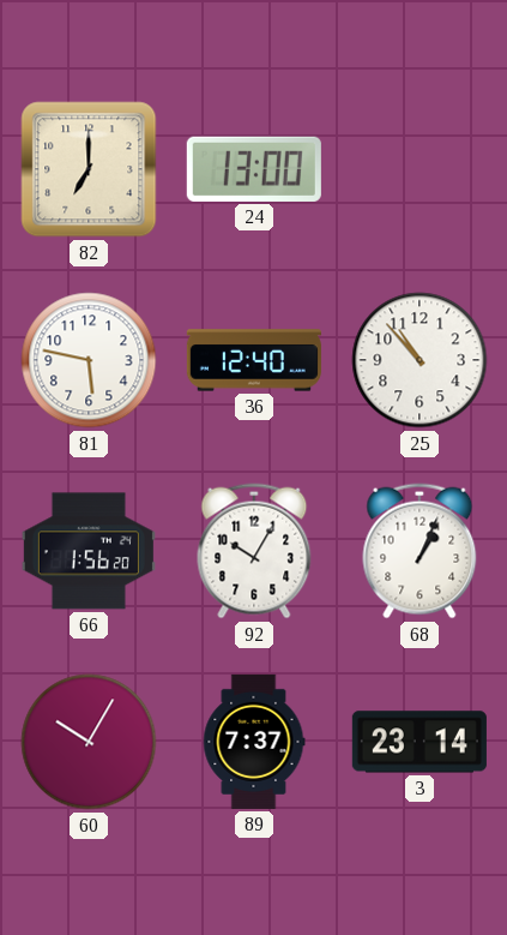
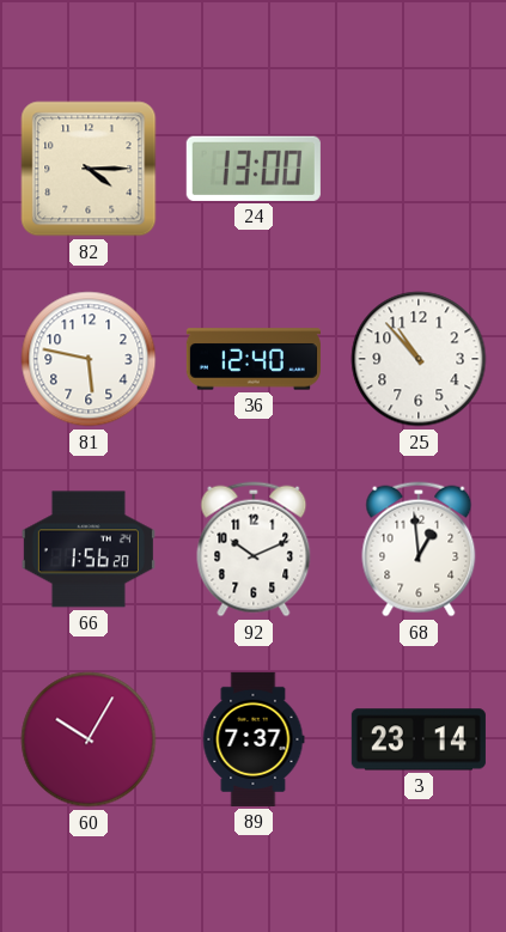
82: 7:00 -> 4:15
92: 10:05 -> 10:11
68: 1:04 -> 12:59
